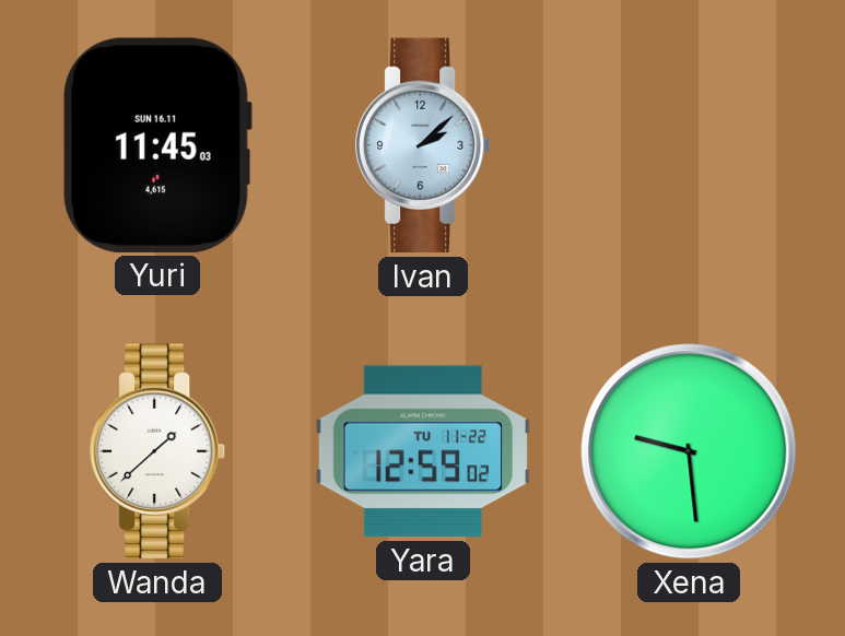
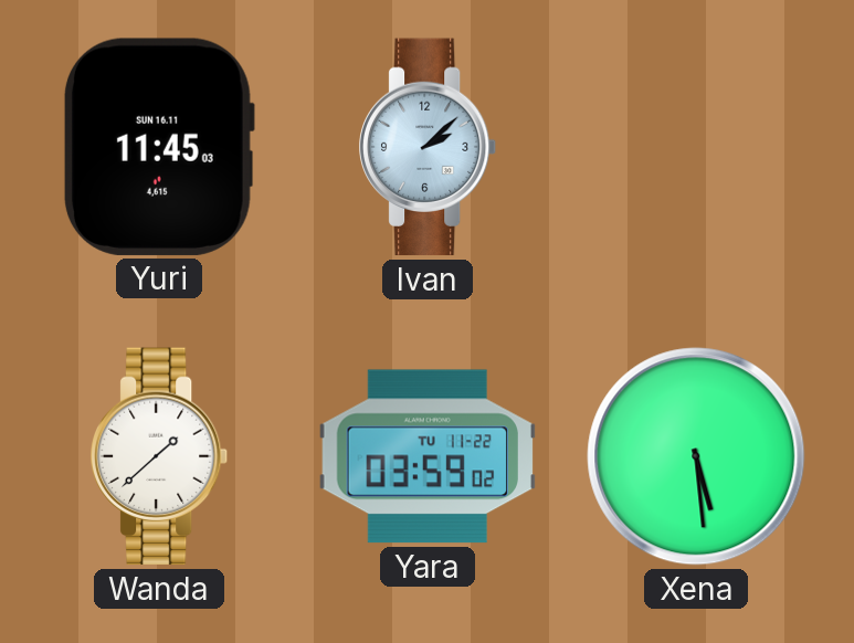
Yara: 12:59 -> 03:59
Xena: 9:29 -> 5:29
